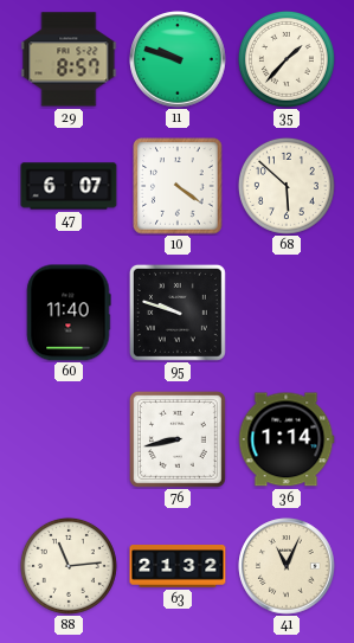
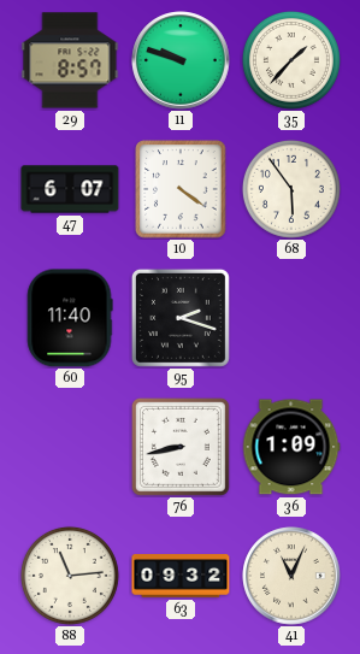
68: 5:52 -> 5:54
95: 9:48 -> 2:18
36: 1:14 -> 1:09
63: 21:32 -> 09:32
